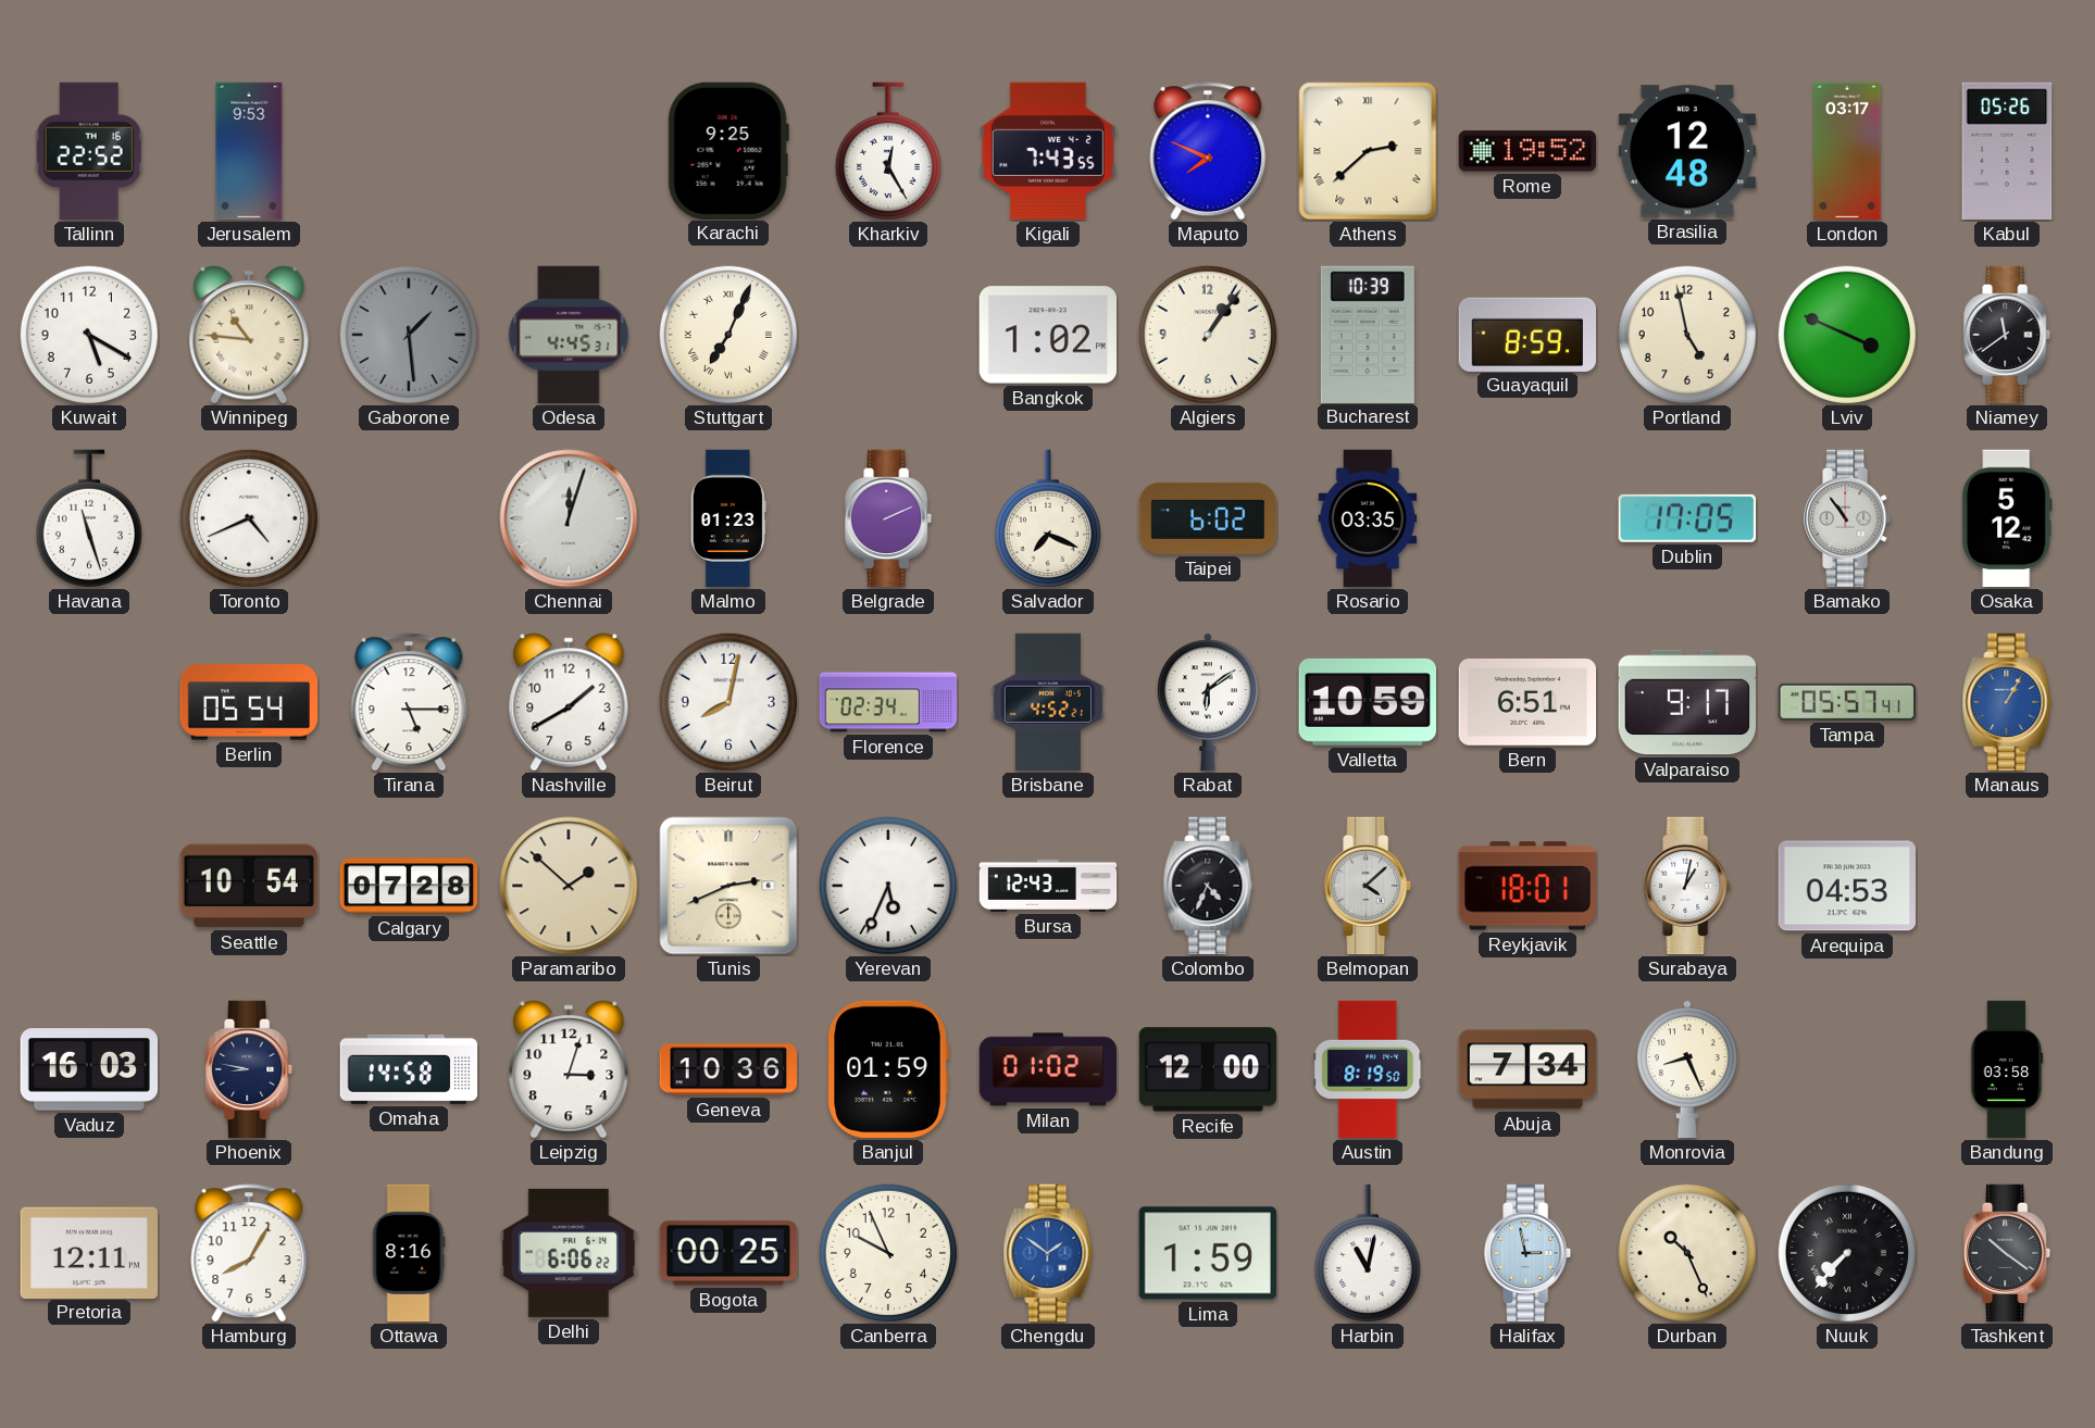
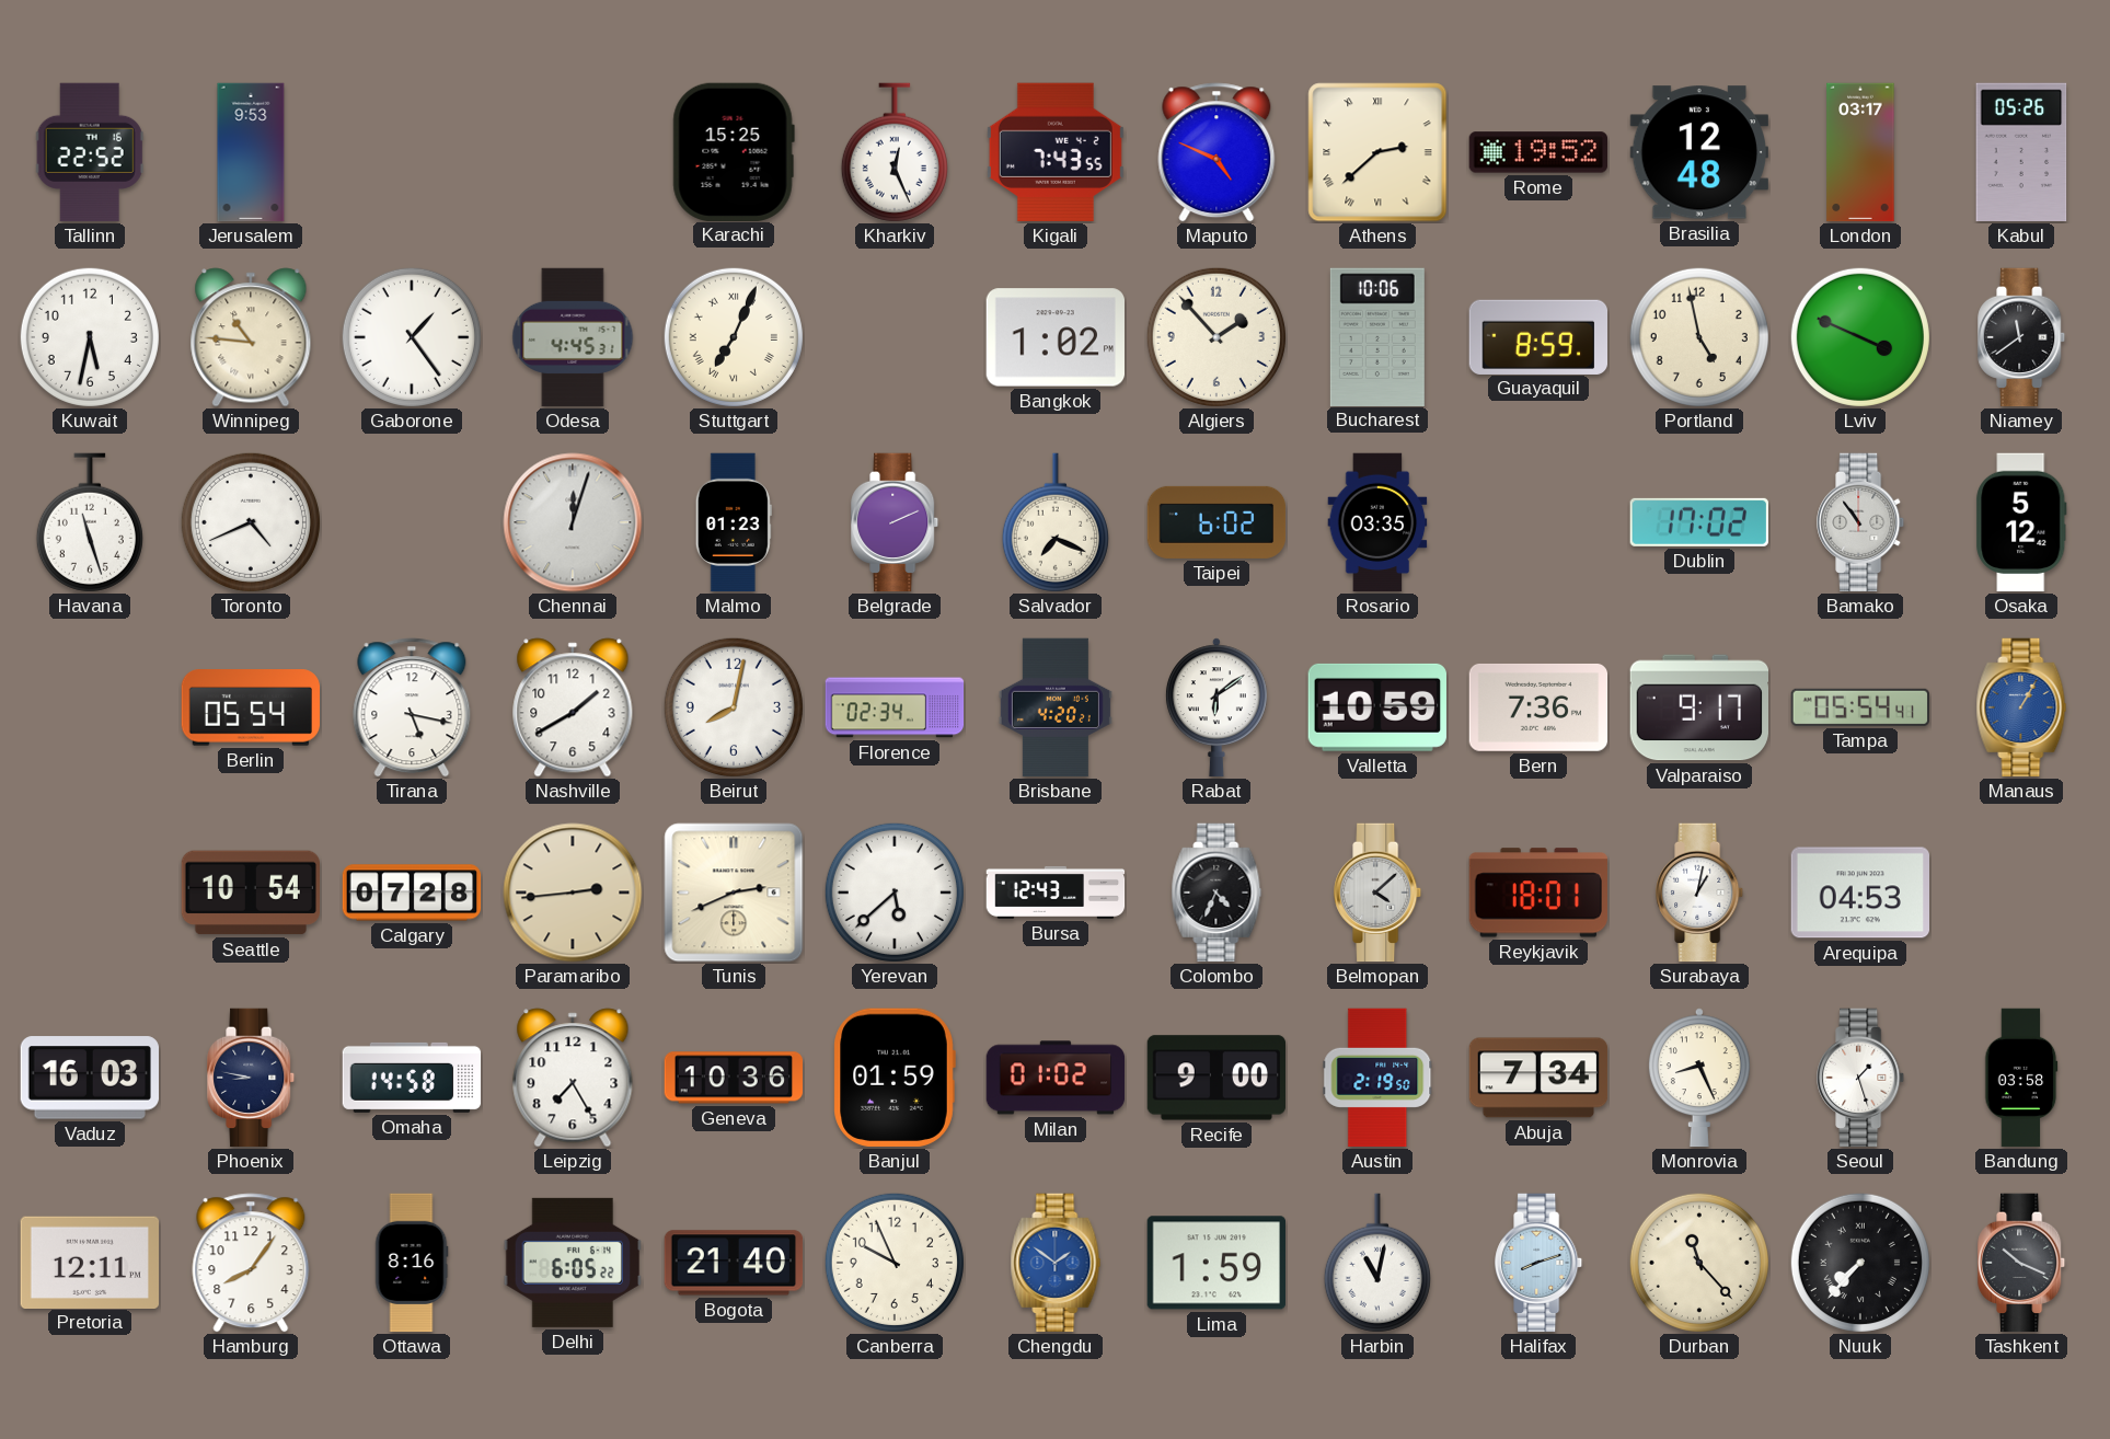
Karachi: 9:25 -> 15:25
Kharkiv: 12:25 -> 12:26
Maputo: 7:49 -> 4:49
Kuwait: 5:20 -> 5:32
Gaborone: 1:29 -> 1:24
Gaborone dial: grey -> white
Algiers: 1:06 -> 1:53
Bucharest: 10:39 -> 10:06
Dublin: 17:05 -> 17:02
Tirana: 5:15 -> 5:17
Brisbane: 4:52 -> 4:20
Bern: 6:51 -> 7:36
Tampa: 05:57 -> 05:54
Paramaribo: 1:52 -> 2:44
Yerevan: 5:34 -> 5:38
Leipzig: 3:03 -> 7:25
Recife: 12:00 -> 9:00
Austin: 8:19 -> 2:19
Seoul: none -> 1:27
Hamburg: 8:05 -> 8:06
Delhi: 6:06 -> 6:05
Bogota: 00:25 -> 21:40
Halifax: 2:58 -> 8:12
Durban: 10:26 -> 11:23
Tashkent: 10:21 -> 10:19
